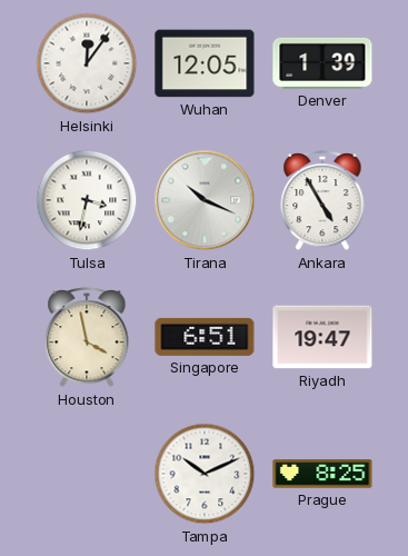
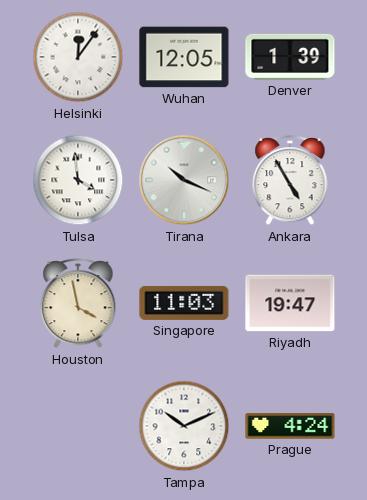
Tulsa: 3:32 -> 3:59
Singapore: 6:51 -> 11:03
Prague: 8:25 -> 4:24
